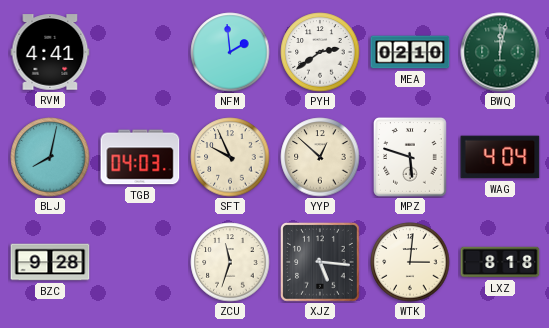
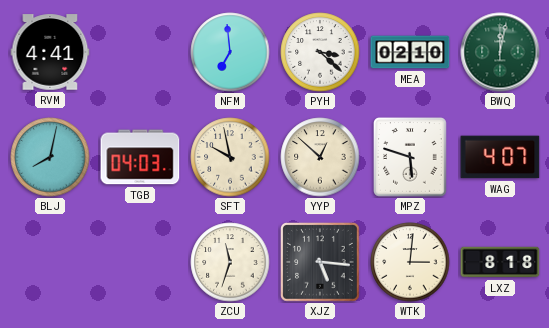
NFM: 1:59 -> 6:59
PYH: 2:39 -> 3:22
SFT: 9:56 -> 9:58
WAG: 4:04 -> 4:07
BZC: 9:28 -> none
